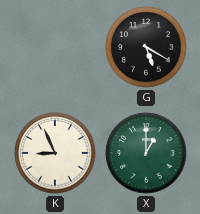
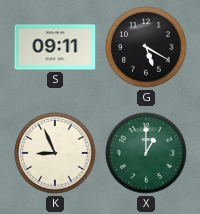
S: none -> 09:11
